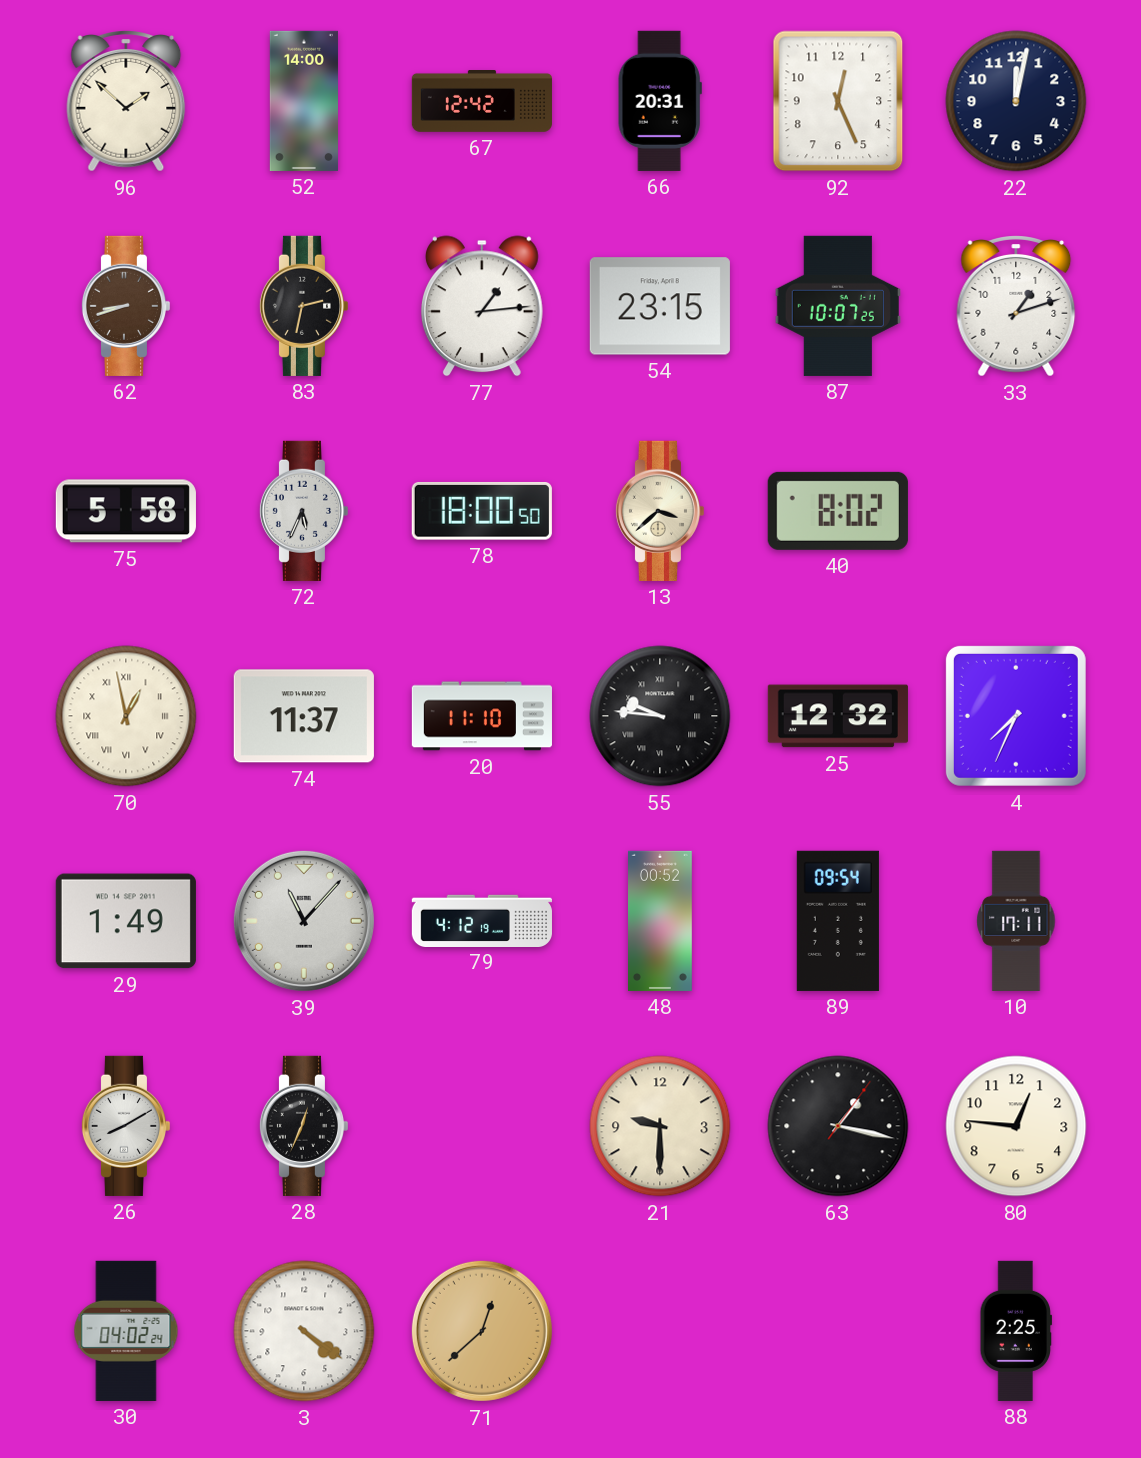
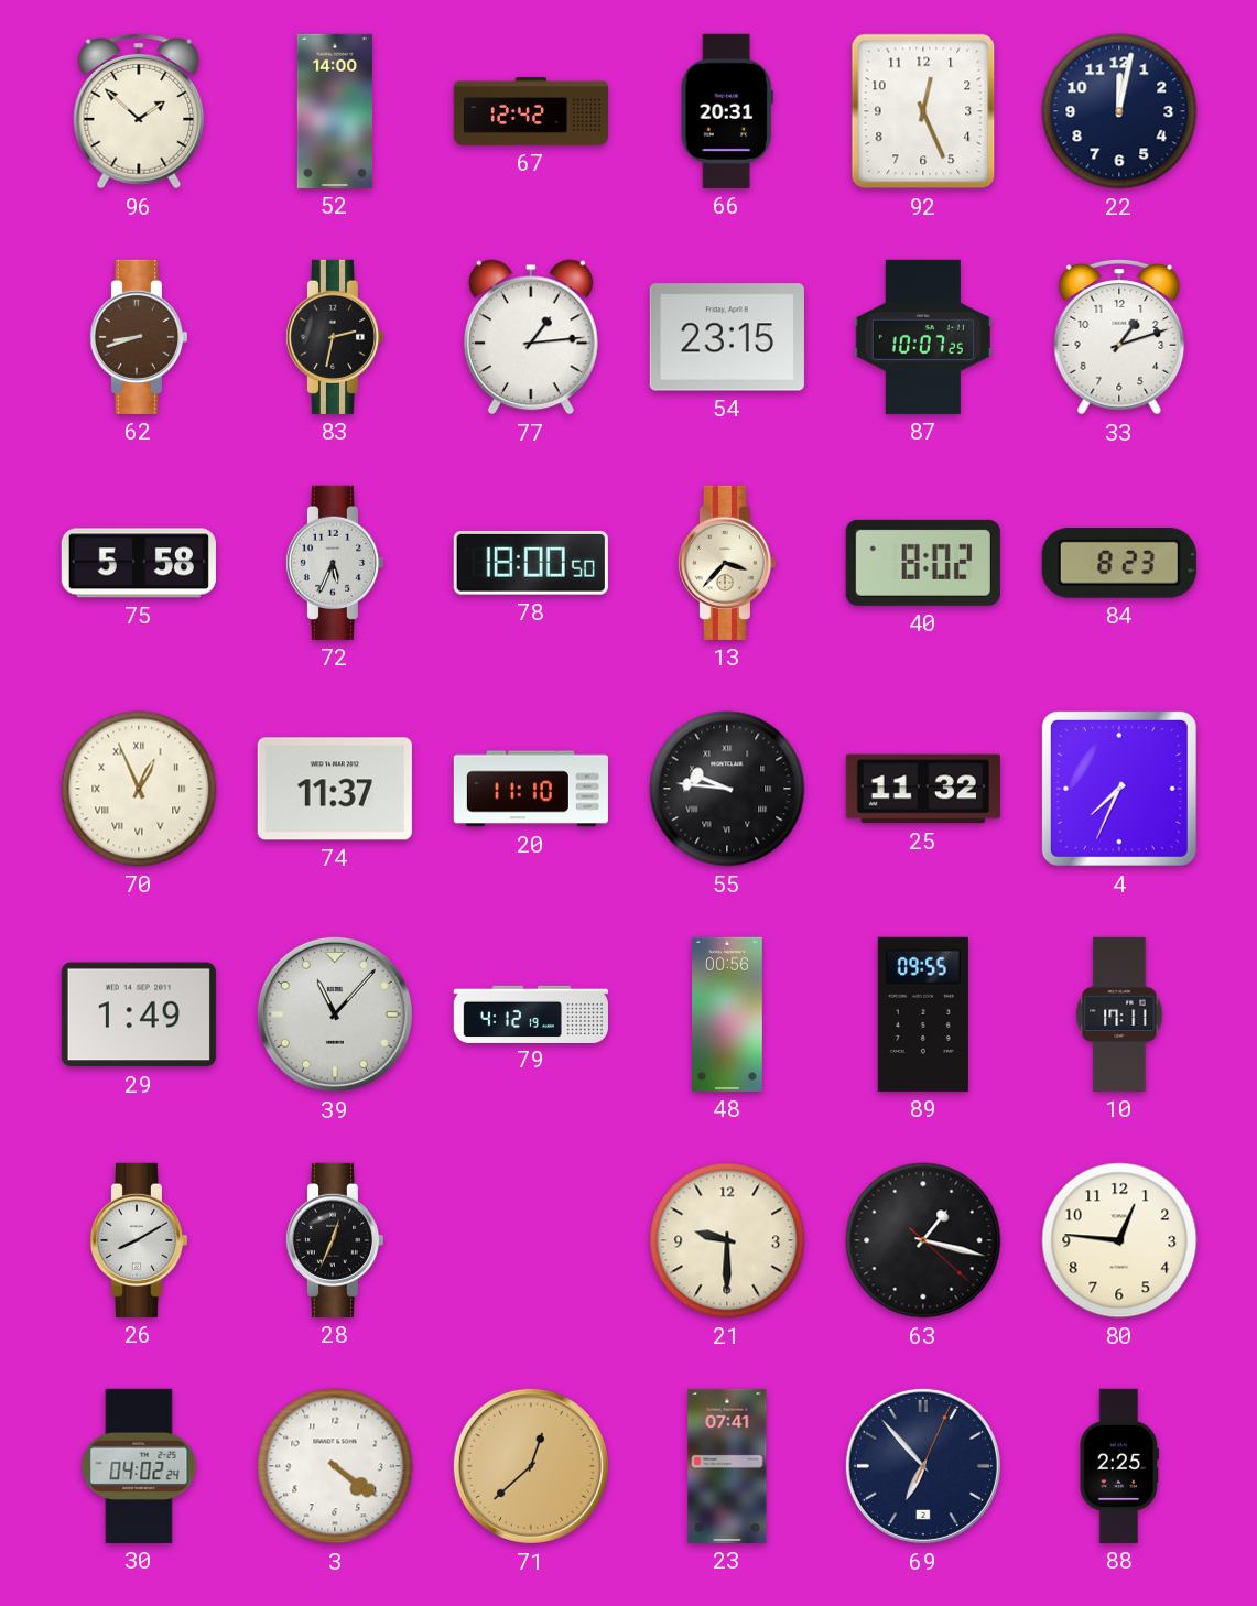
13: 3:38 -> 3:37
84: none -> 8:23
70: 12:58 -> 12:56
25: 12:32 -> 11:32
48: 00:52 -> 00:56
89: 09:54 -> 09:55
63: 1:17:06 -> 1:17:22
23: none -> 07:41
69: none -> 6:53
